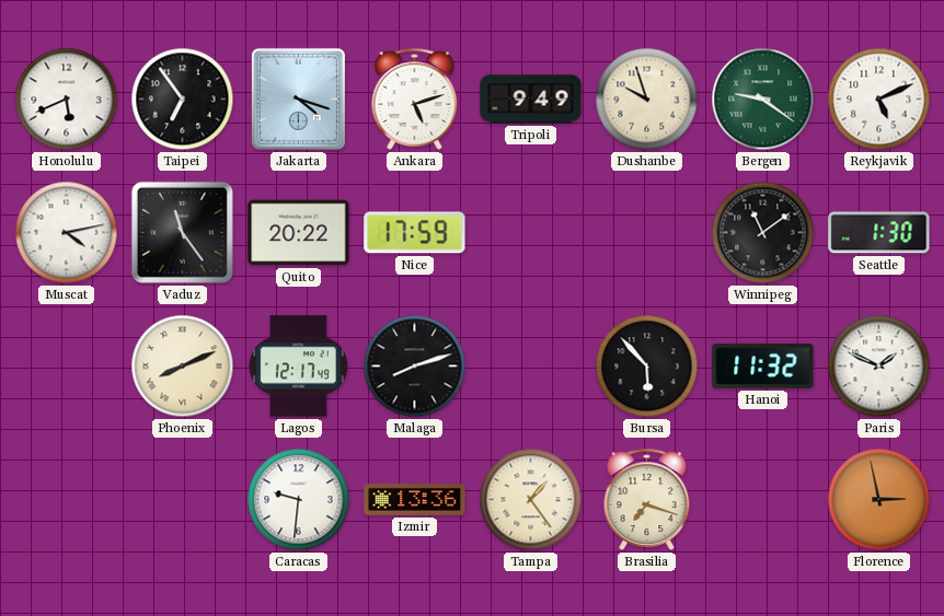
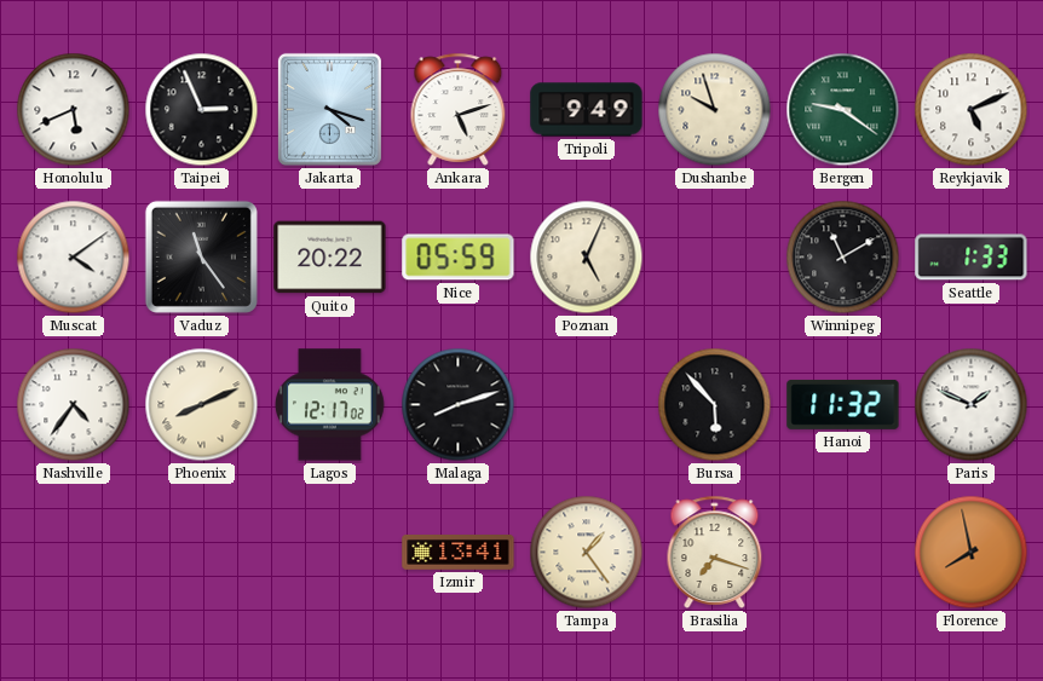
Taipei: 6:54 -> 2:56
Muscat: 4:13 -> 4:09
Nice: 17:59 -> 05:59
Poznan: none -> 5:04
Winnipeg: 11:09 -> 11:10
Seattle: 1:30 -> 1:33
Nashville: none -> 4:36
Lagos: 12:17:49 -> 12:17:02
Caracas: 9:31 -> none
Izmir: 13:36 -> 13:41
Florence: 2:58 -> 7:58
